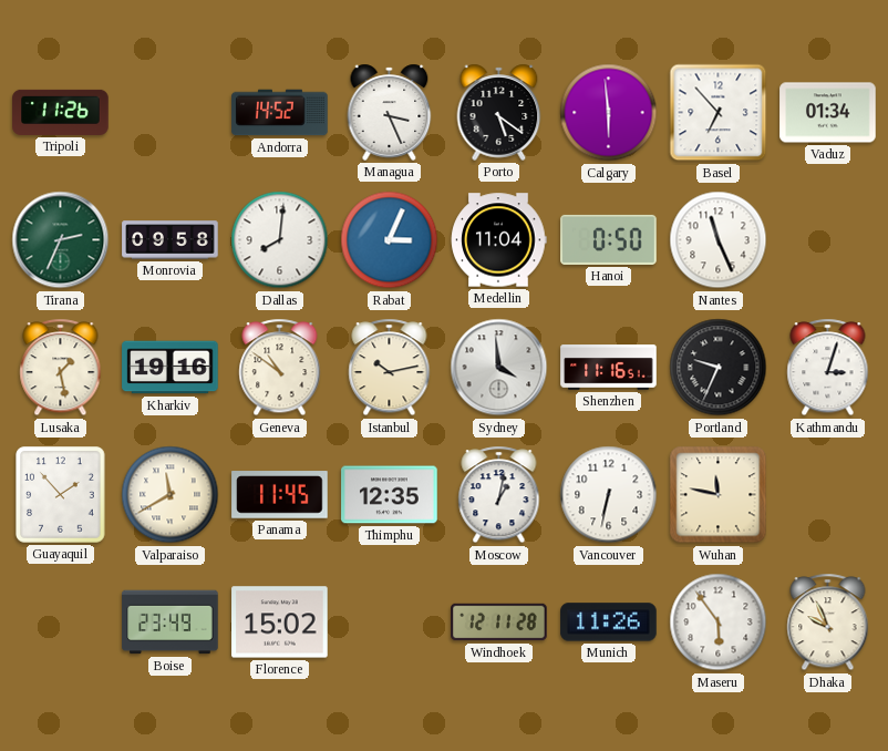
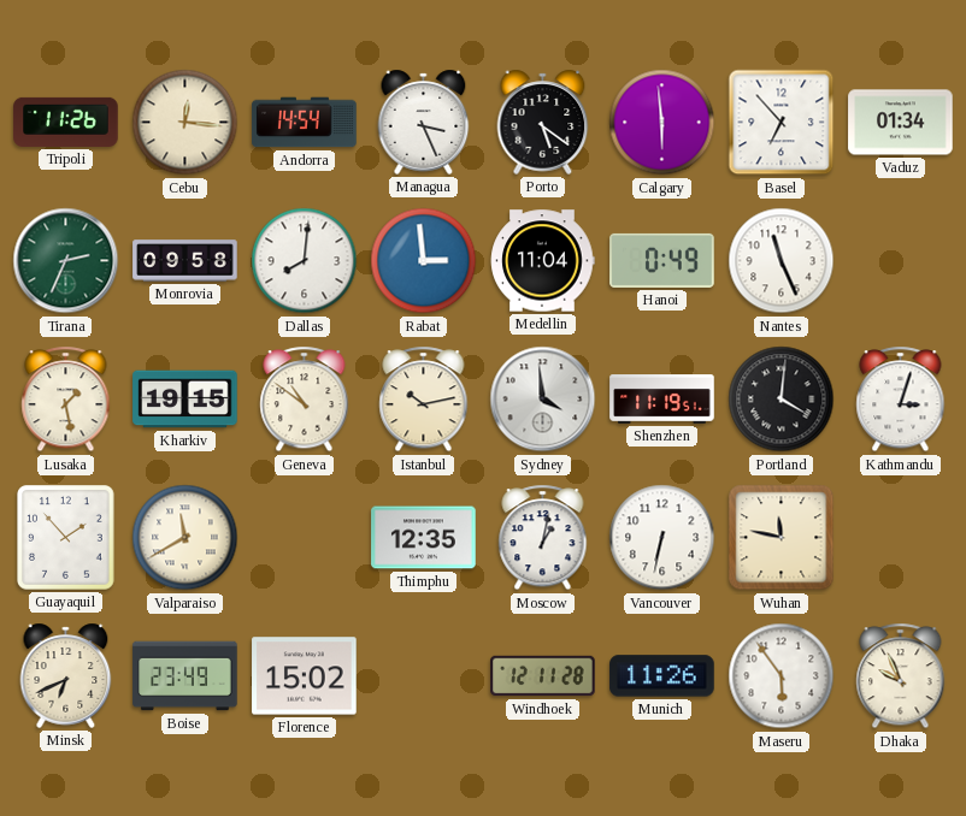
Cebu: none -> 12:16
Andorra: 14:52 -> 14:54
Rabat: 3:04 -> 2:59
Hanoi: 0:50 -> 0:49
Kharkiv: 19:16 -> 19:15
Shenzhen: 11:16 -> 11:19
Portland: 9:34 -> 4:01
Panama: 11:45 -> none
Minsk: none -> 6:41
